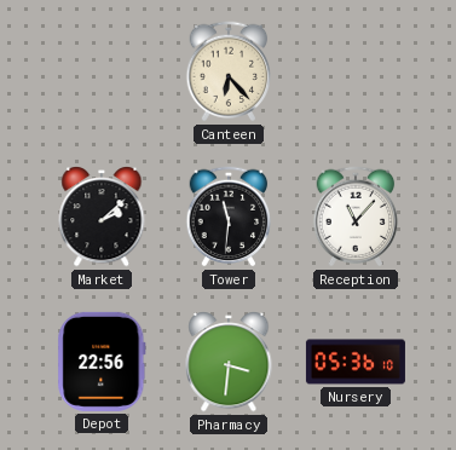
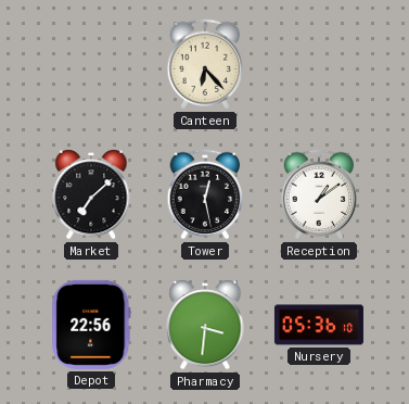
Market: 2:08 -> 7:08
Tower: 11:31 -> 12:28
Reception: 11:07 -> 1:09
